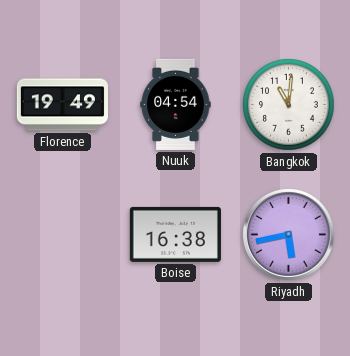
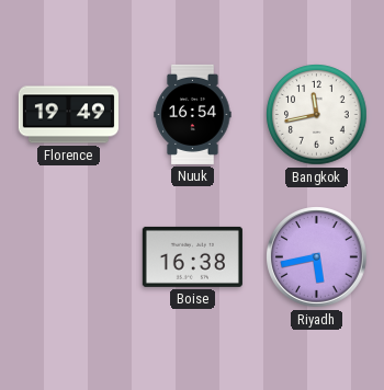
Nuuk: 04:54 -> 16:54
Bangkok: 11:01 -> 11:43
